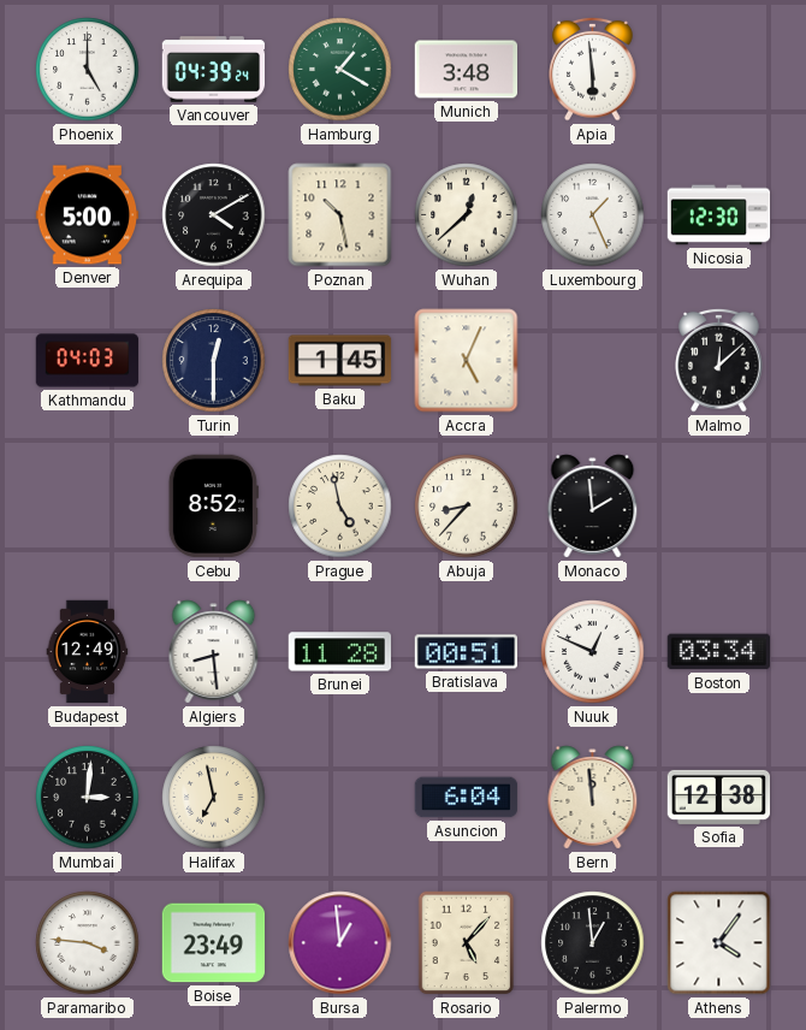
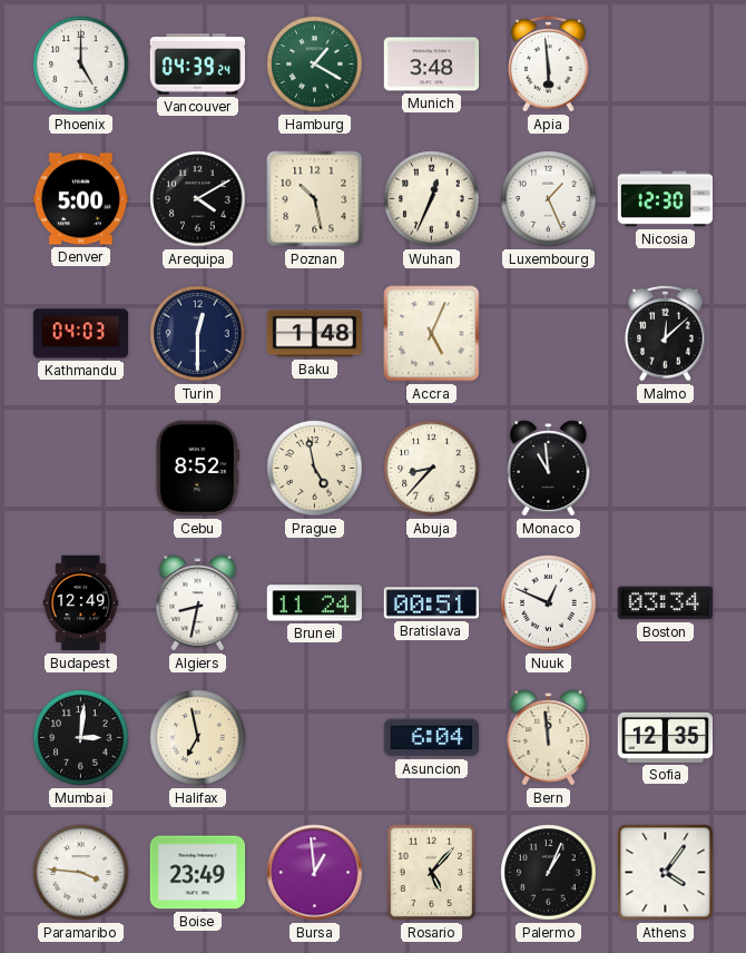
Wuhan: 12:38 -> 12:34
Baku: 1:45 -> 1:48
Monaco: 1:59 -> 10:59
Algiers: 8:29 -> 8:32
Brunei: 11:28 -> 11:24
Sofia: 12:38 -> 12:35
Palermo: 12:59 -> 1:04
